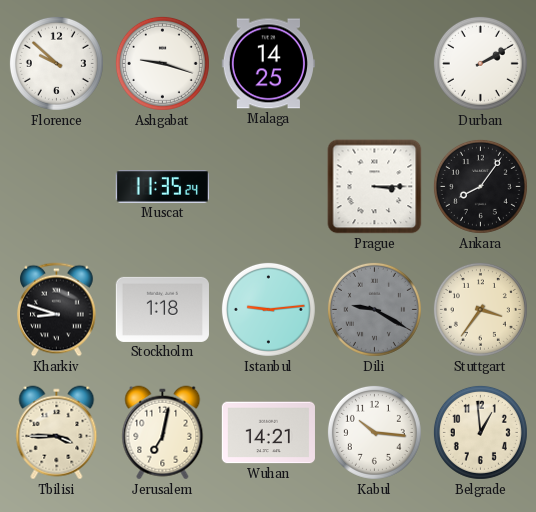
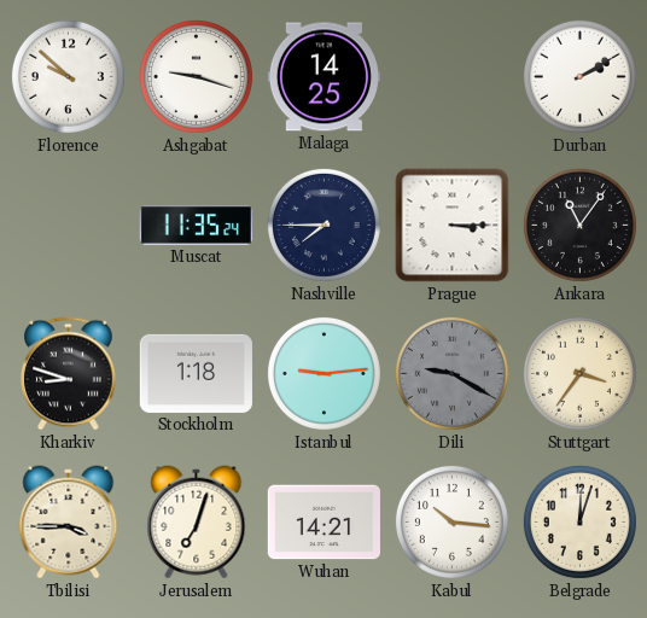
Nashville: none -> 7:45
Ankara: 8:06 -> 11:06
Jerusalem: 7:02 -> 7:03
Belgrade: 12:59 -> 12:03
